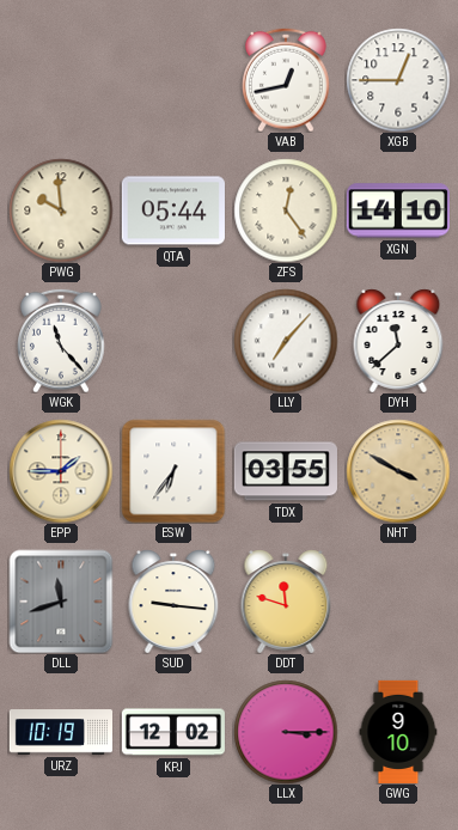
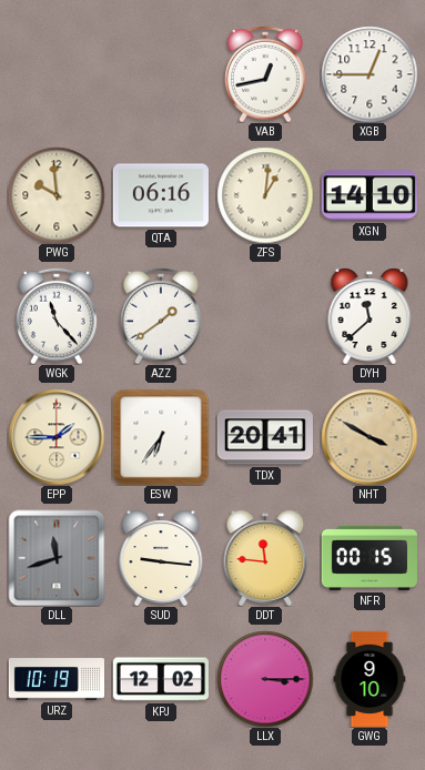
QTA: 05:44 -> 06:16
ZFS: 12:24 -> 1:01
AZZ: none -> 1:39
LLY: 7:07 -> none
TDX: 03:55 -> 20:41
DDT: 11:48 -> 11:46
NFR: none -> 00:15
